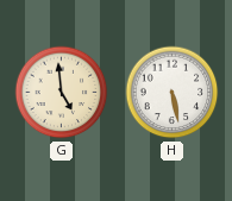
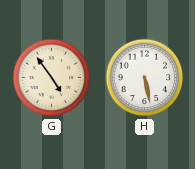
G: 4:59 -> 4:54
